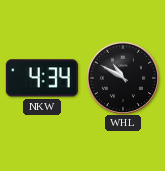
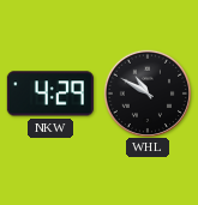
NKW: 4:34 -> 4:29
